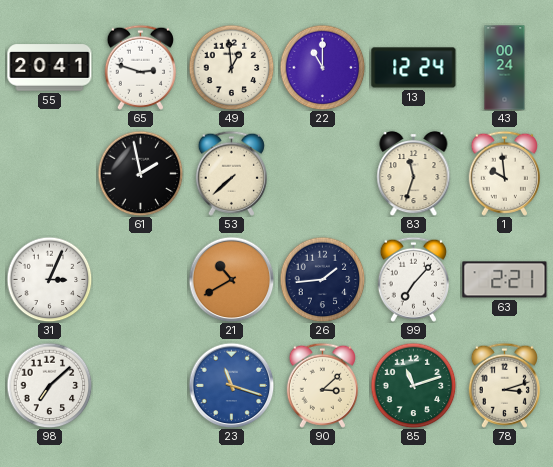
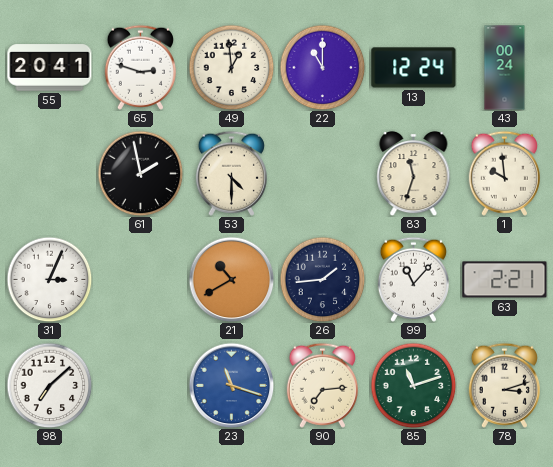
53: 7:38 -> 4:30
99: 7:07 -> 11:07
90: 3:08 -> 7:14
